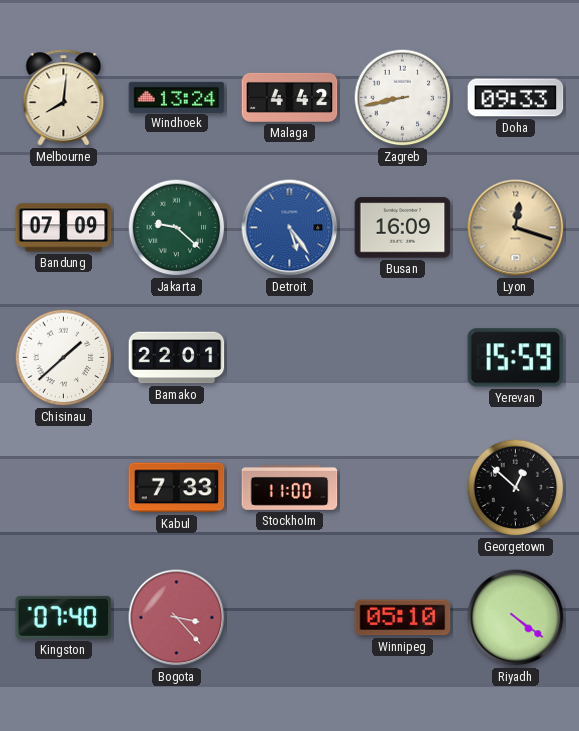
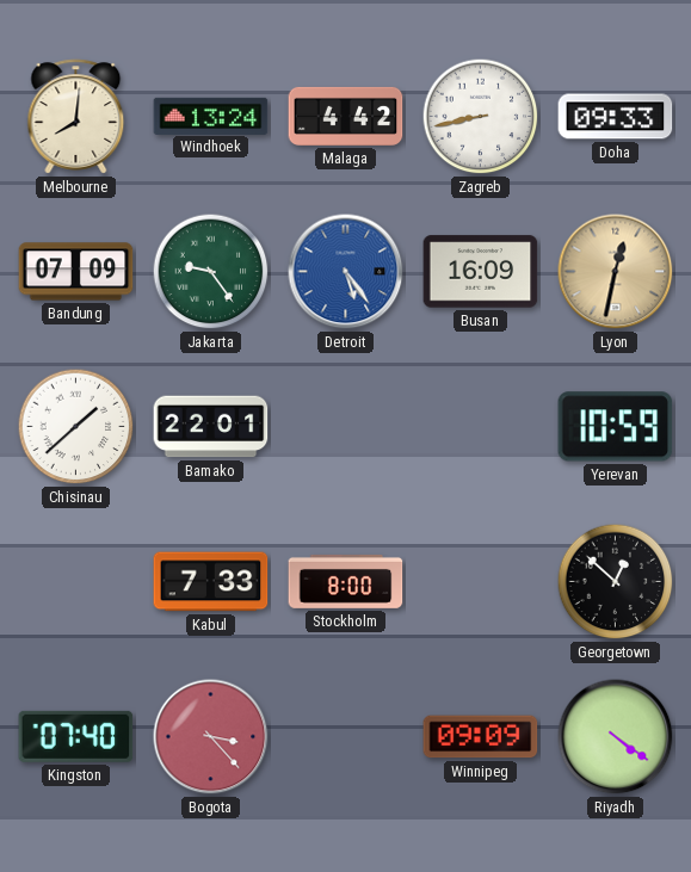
Jakarta: 9:22 -> 9:24
Lyon: 12:18 -> 12:32
Yerevan: 15:59 -> 10:59
Stockholm: 11:00 -> 8:00
Winnipeg: 05:10 -> 09:09
